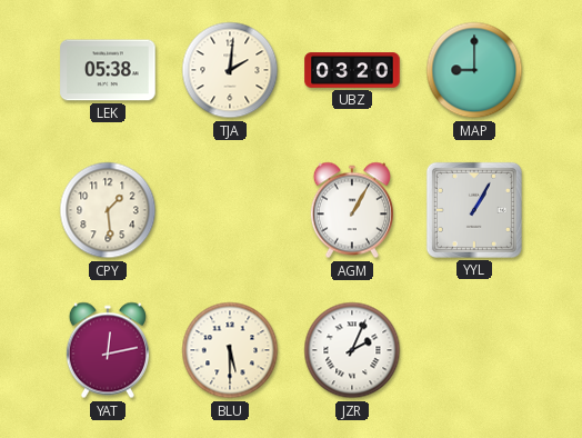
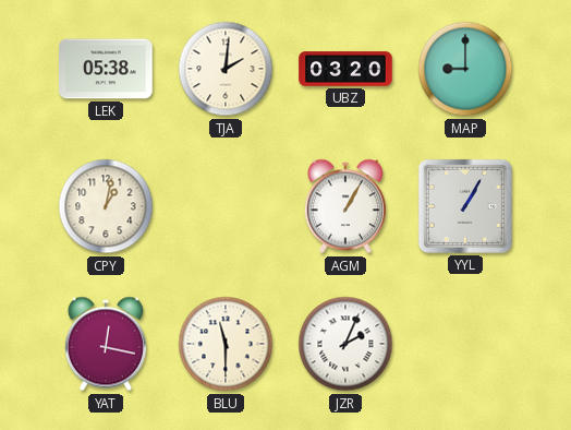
CPY: 1:29 -> 1:02
YAT: 12:13 -> 12:17
BLU: 5:30 -> 11:30
